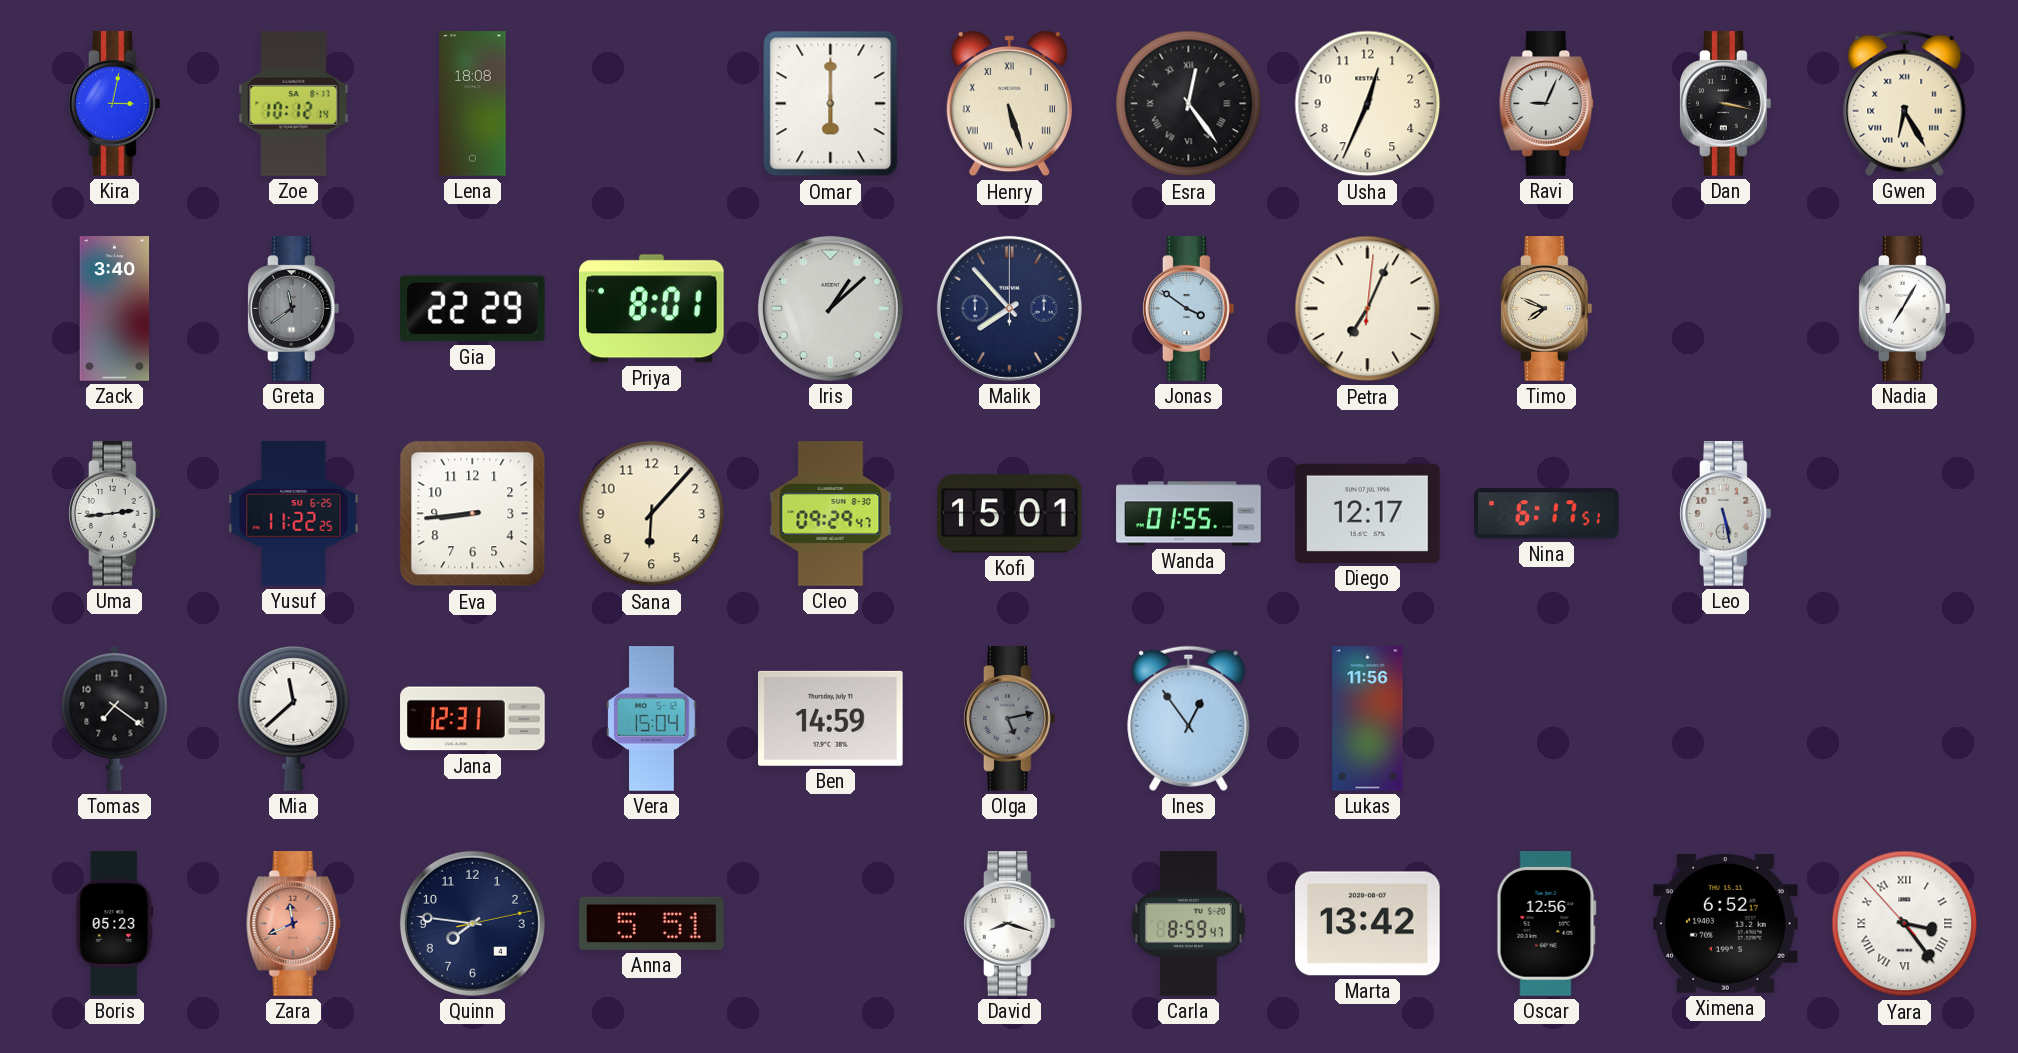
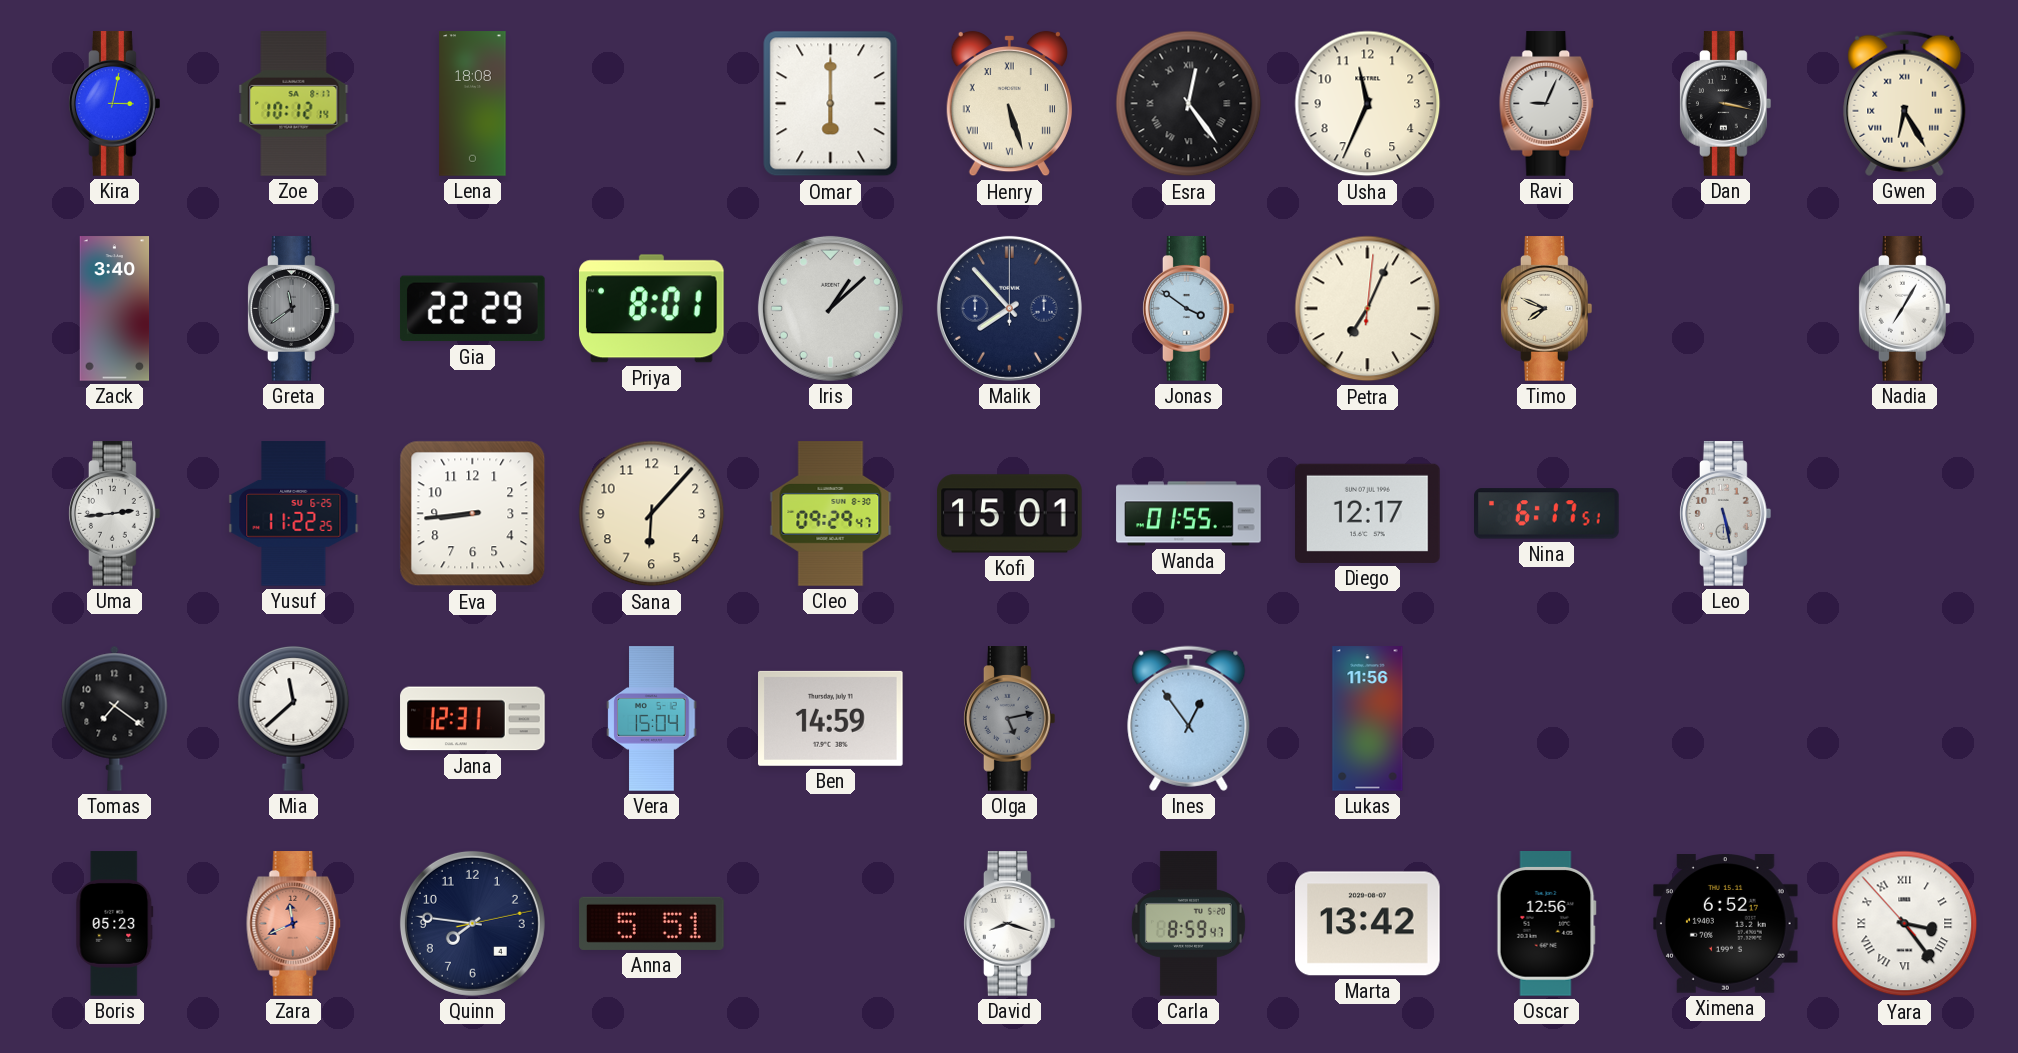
Usha: 12:34 -> 11:34
